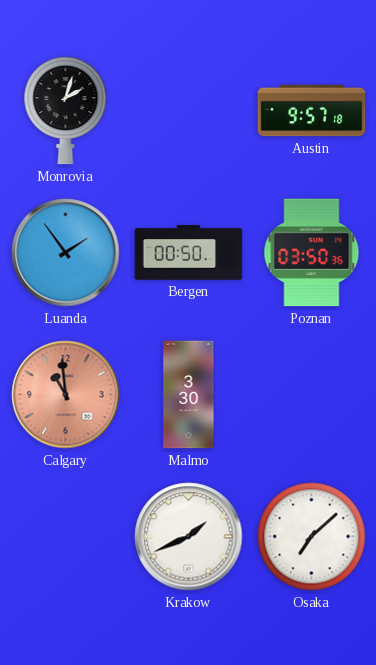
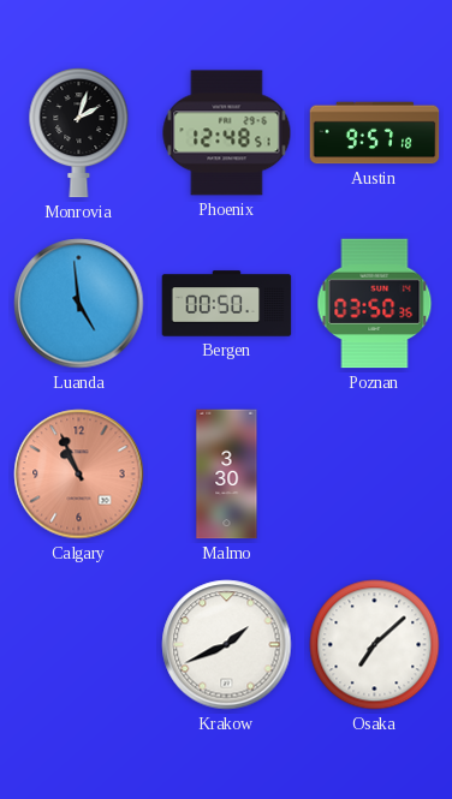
Phoenix: none -> 12:48
Luanda: 1:54 -> 4:59
Calgary: 10:59 -> 10:56
